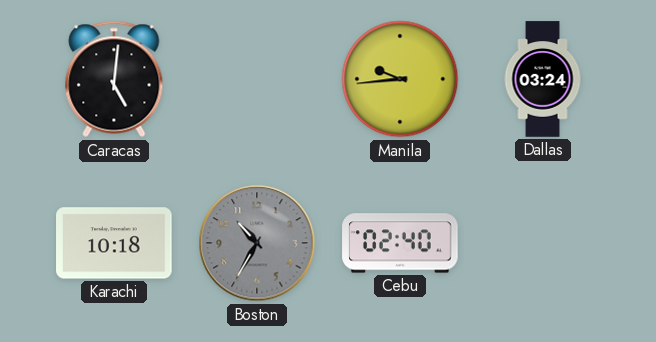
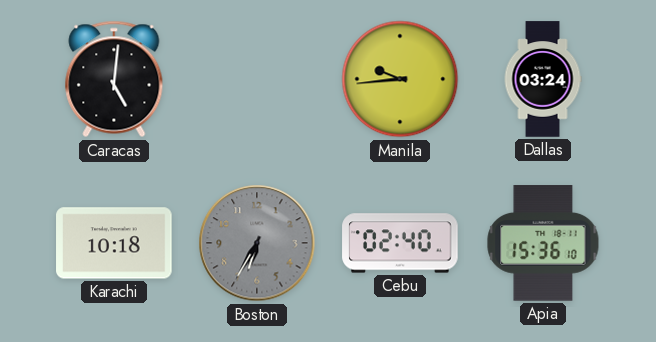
Boston: 10:35 -> 6:35
Apia: none -> 15:36
